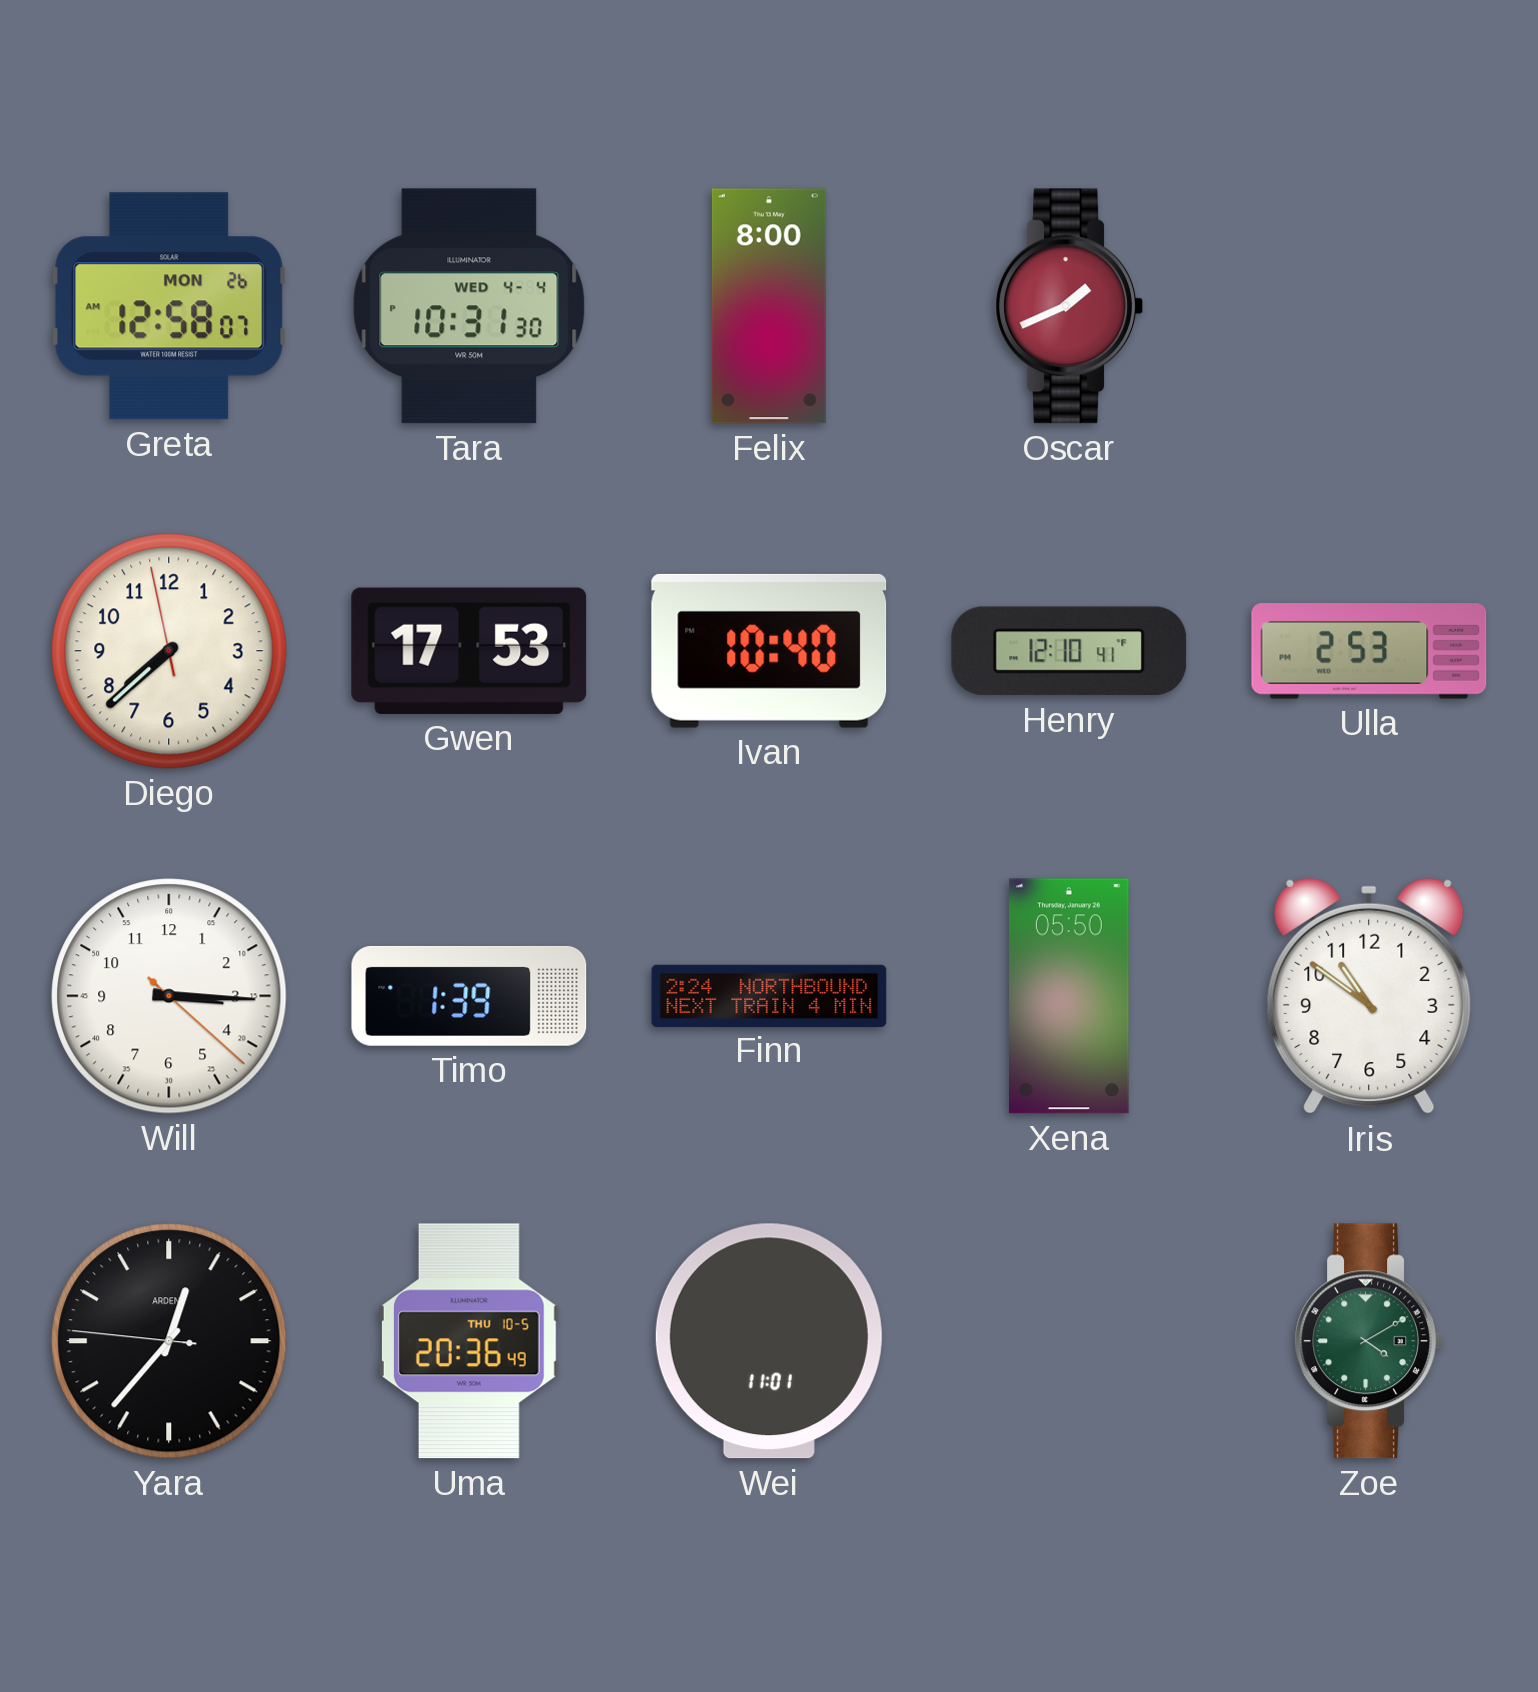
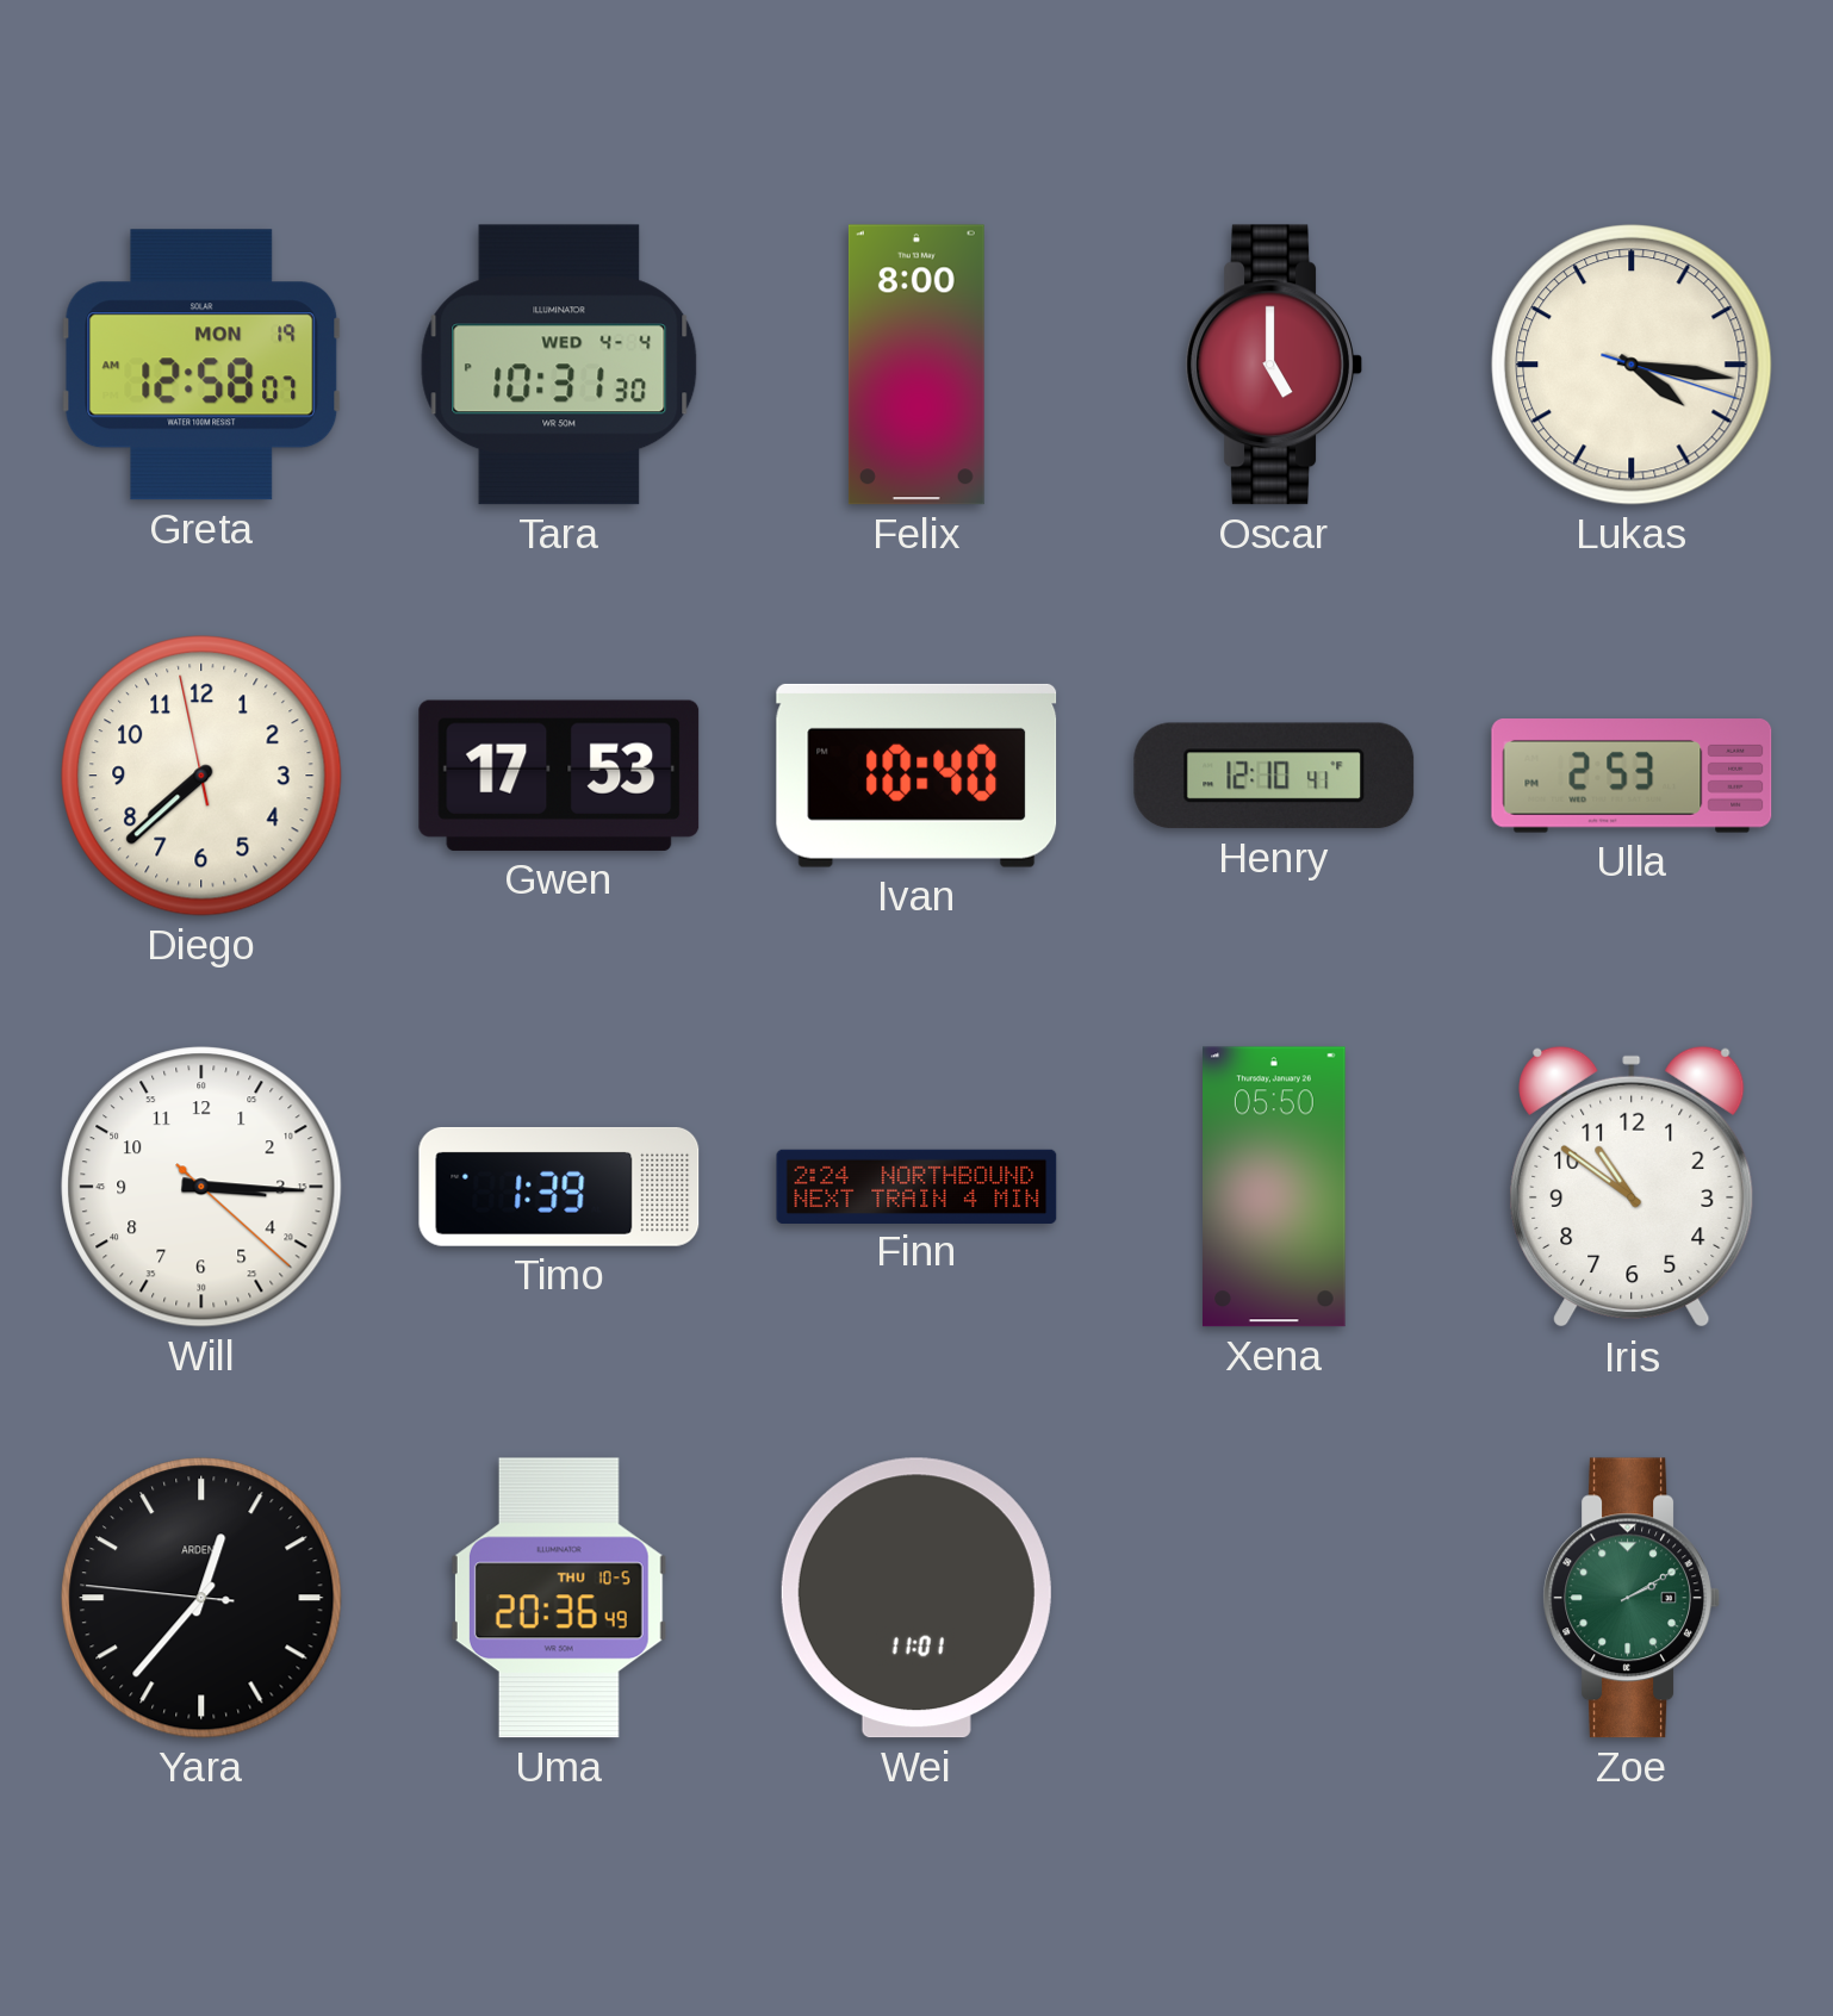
Greta date: MON 26 -> MON 19
Oscar: 1:41 -> 5:00
Lukas: none -> 4:16
Zoe: 4:10 -> 2:10
